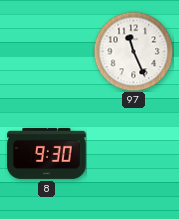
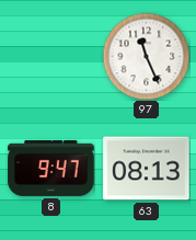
8: 9:30 -> 9:47
63: none -> 08:13
